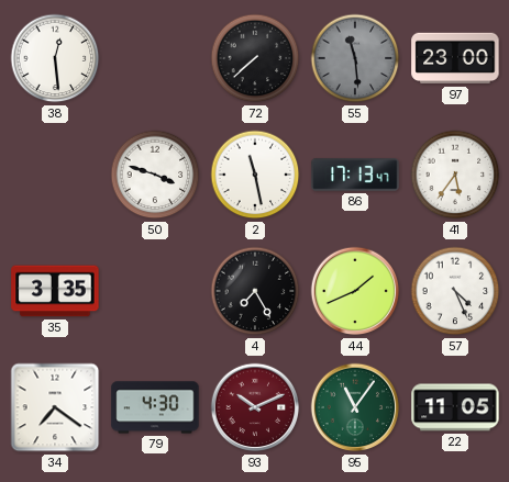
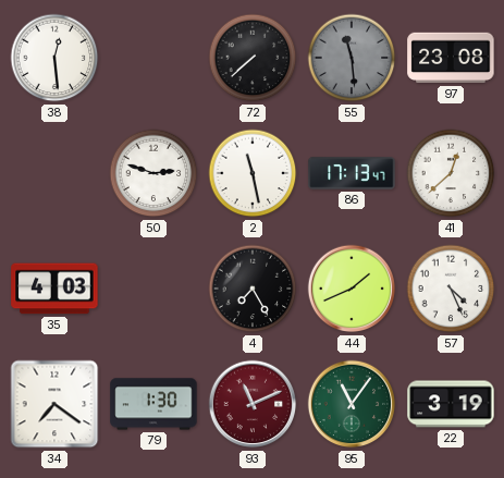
97: 23:00 -> 23:08
50: 3:48 -> 2:48
41: 5:36 -> 12:38
35: 3:35 -> 4:03
79: 4:30 -> 1:30
93: 10:11 -> 11:11
22: 11:05 -> 3:19
